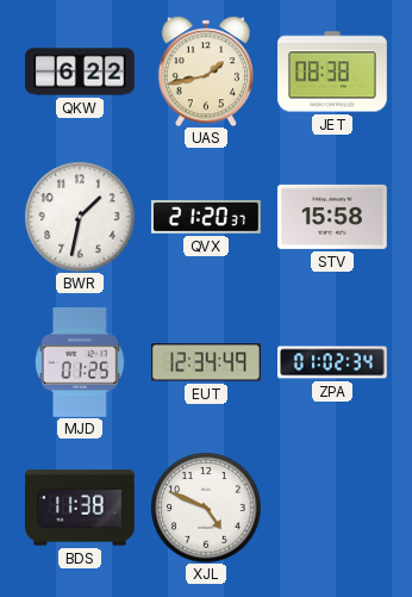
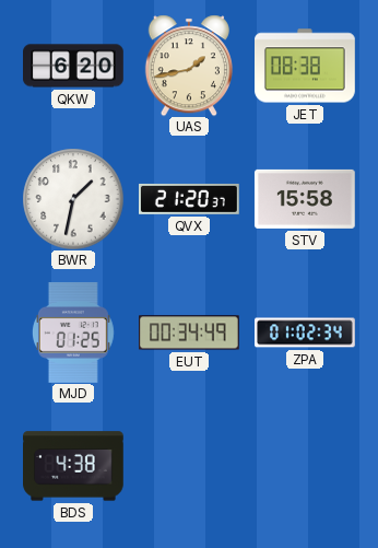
QKW: 6:22 -> 6:20
EUT: 12:34 -> 00:34
BDS: 11:38 -> 4:38
XJL: 4:49 -> none
